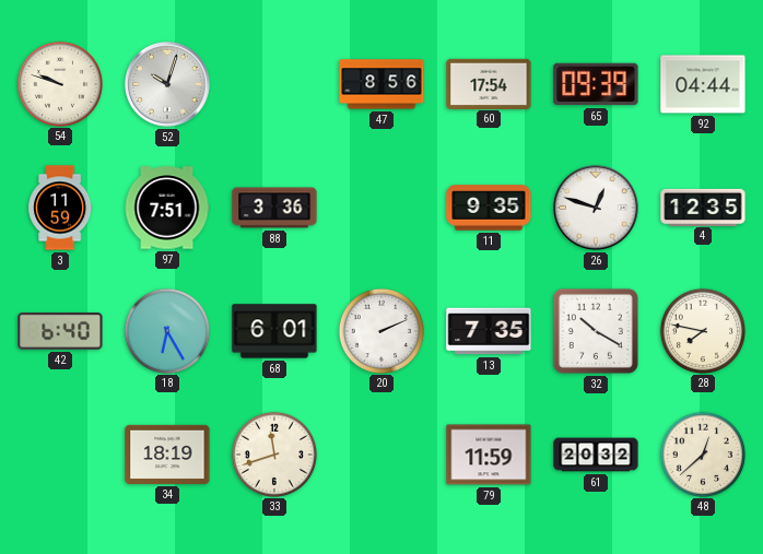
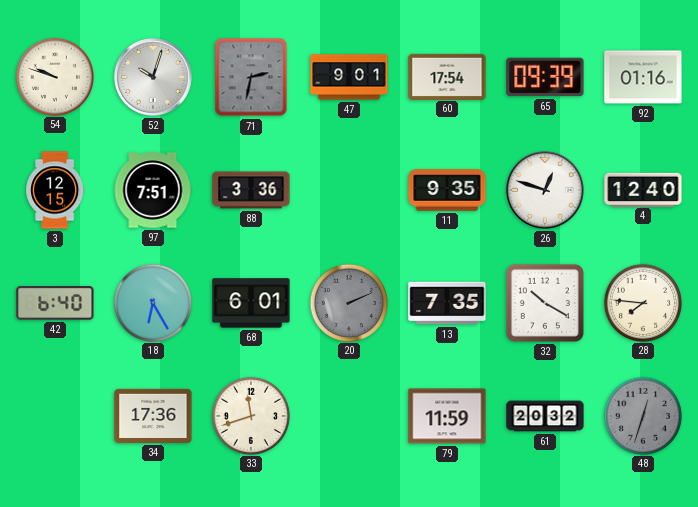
71: none -> 2:32
47: 8:56 -> 9:01
92: 04:44 -> 01:16
3: 11:59 -> 12:15
4: 12:35 -> 12:40
20 dial: white -> grey
28: 7:47 -> 7:46
34: 18:19 -> 17:36
48: 12:38 -> 12:33
48 dial: cream -> grey
